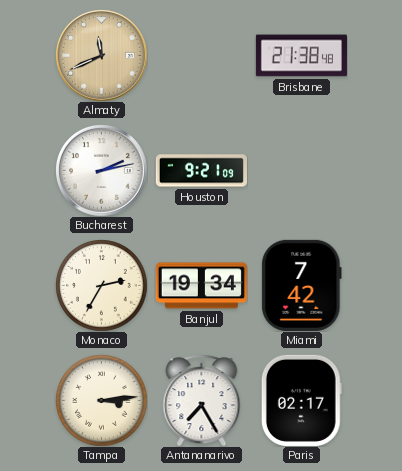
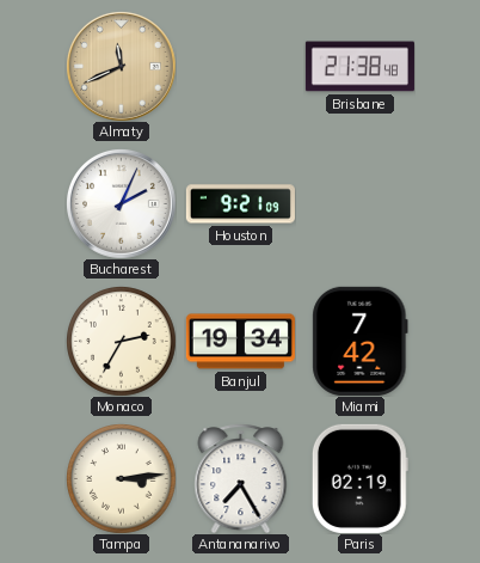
Bucharest: 2:13 -> 2:04
Paris: 02:17 -> 02:19
